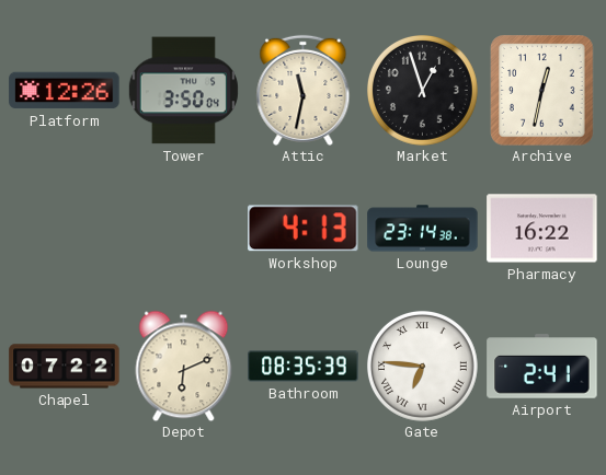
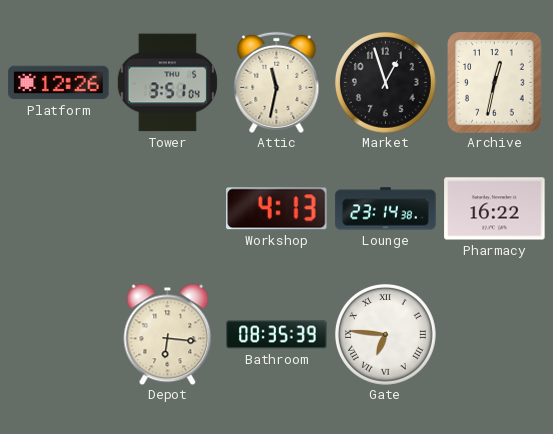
Tower: 3:50 -> 3:51
Chapel: 07:22 -> none
Depot: 6:11 -> 6:16
Airport: 2:41 -> none
